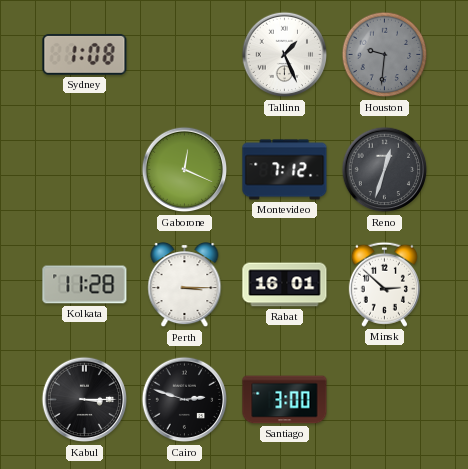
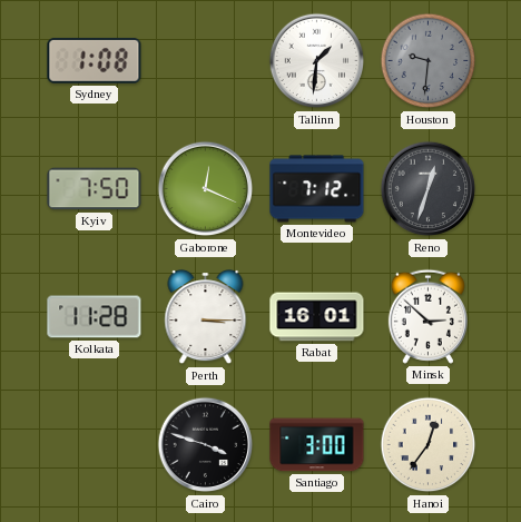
Tallinn: 1:26 -> 1:31
Kyiv: none -> 7:50
Kabul: 3:15 -> none
Cairo: 2:48 -> 3:48
Hanoi: none -> 12:36
